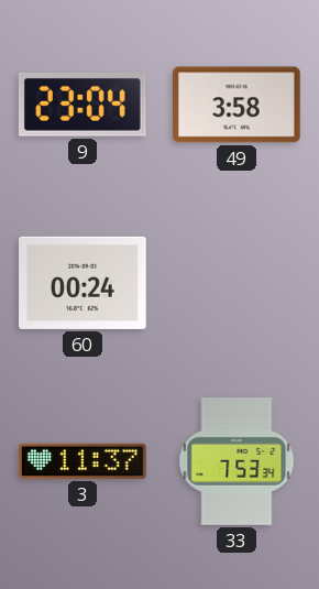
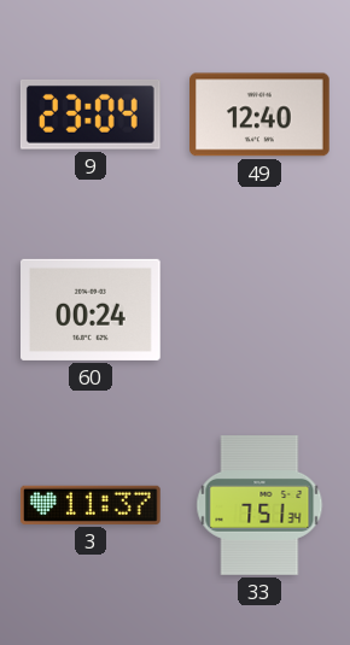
49: 3:58 -> 12:40
33: 7:53 -> 7:51
